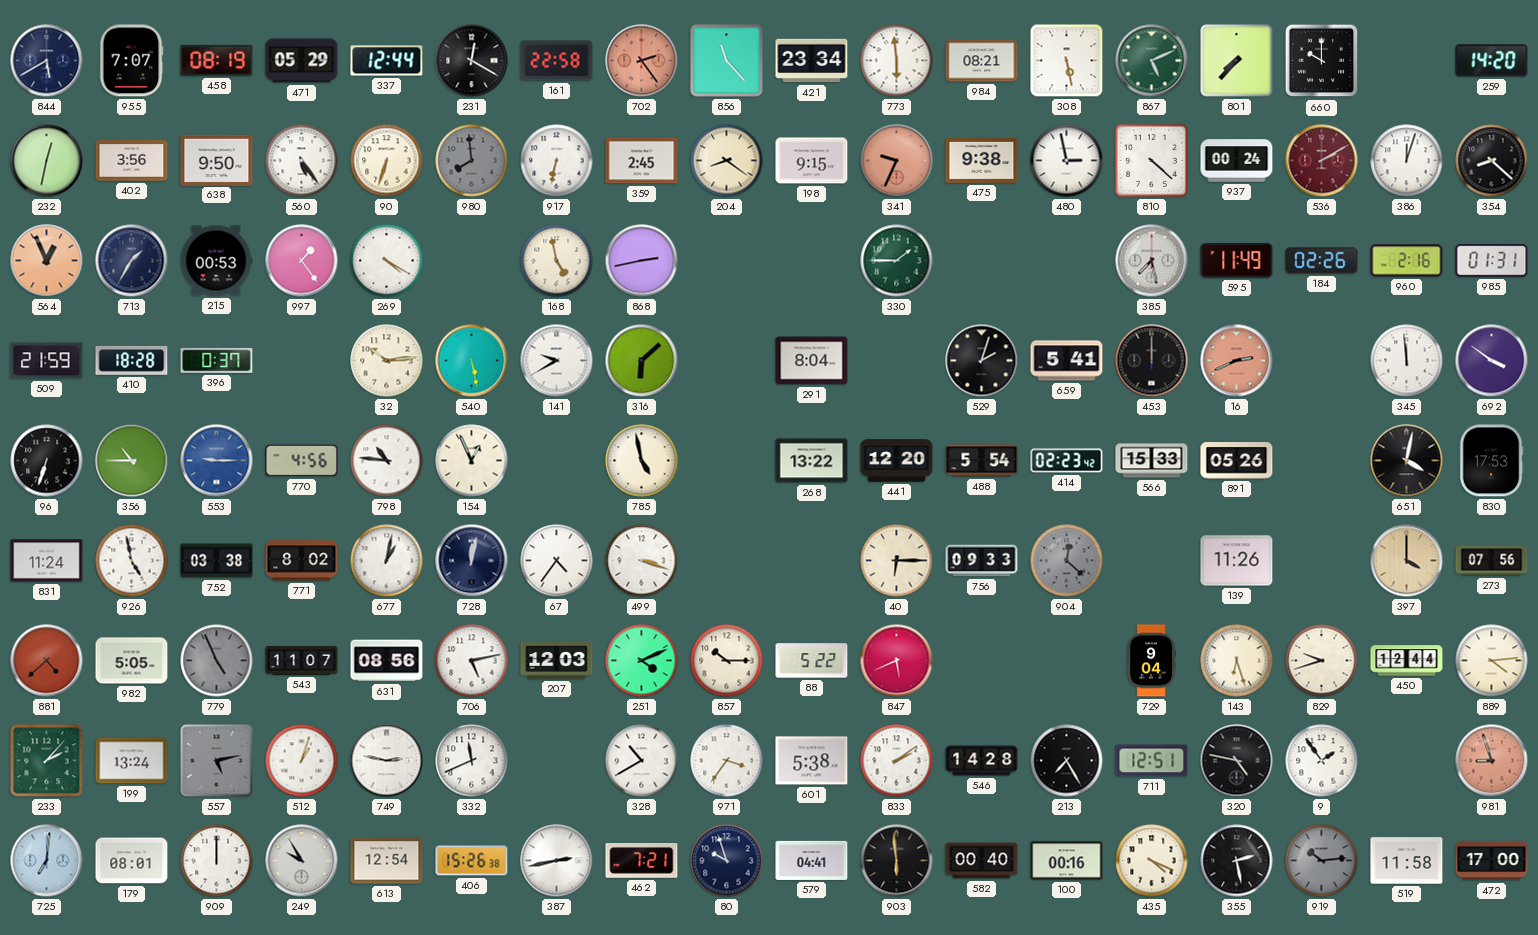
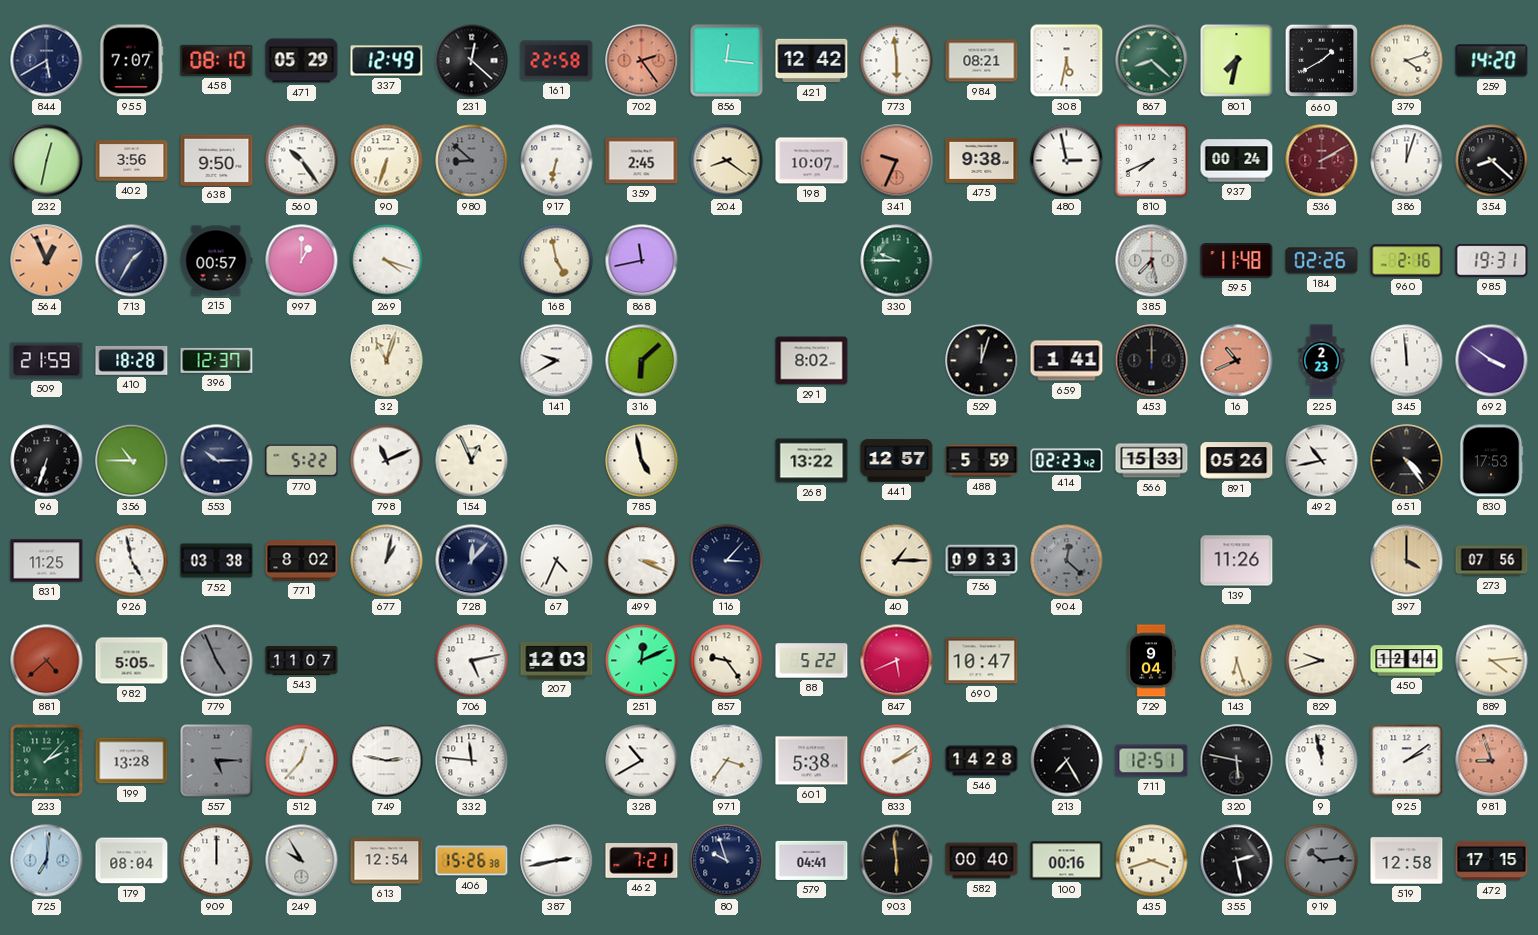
458: 08:19 -> 08:10
337: 12:44 -> 12:49
231: 12:20 -> 12:22
856: 11:23 -> 12:16
421: 23:34 -> 12:42
308: 5:28 -> 5:32
867: 5:11 -> 8:22
801: 7:37 -> 7:32
660: 10:00 -> 1:40
379: none -> 4:12
560: 5:24 -> 10:24
980: 7:59 -> 8:52
198: 9:15 -> 10:07
810: 4:22 -> 7:41
215: 00:53 -> 00:57
997: 1:24 -> 1:00
269: 4:20 -> 4:18
868: 2:43 -> 11:43
330: 1:45 -> 9:45
595: 11:49 -> 11:48
985: 01:31 -> 19:31
396: 0:37 -> 12:37
32: 10:14 -> 11:03
540: 5:28 -> none
291: 8:04 -> 8:02
529: 2:03 -> 12:03
659: 5:41 -> 1:41
16: 2:41 -> 10:41
225: none -> 2:23
553: 9:15 -> 10:15
553 dial: blue -> navy
770: 4:56 -> 5:22
798: 10:46 -> 11:11
441: 12:20 -> 12:57
488: 5:54 -> 5:59
492: none -> 10:43
651: 4:02 -> 4:24
831: 11:24 -> 11:25
728: 12:02 -> 12:07
67: 4:36 -> 4:34
499: 3:18 -> 3:19
116: none -> 3:07
40: 6:15 -> 1:15
631: 08:56 -> none
251: 4:11 -> 12:11
857: 10:15 -> 9:24
690: none -> 10:47
199: 13:24 -> 13:28
557: 5:13 -> 5:15
512: 1:03 -> 12:37
332: 11:41 -> 11:46
320: 4:47 -> 5:47
9: 1:54 -> 11:58
925: none -> 2:09
179: 08:01 -> 08:04
435: 4:19 -> 3:42
519: 11:58 -> 12:58
472: 17:00 -> 17:15
